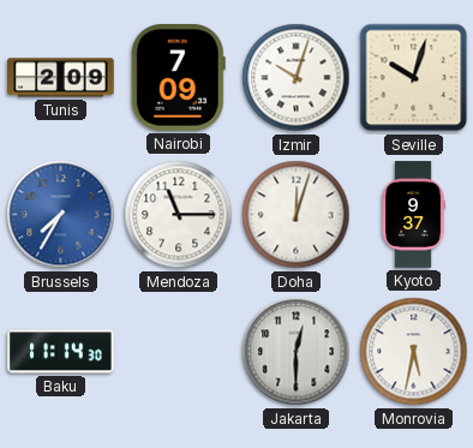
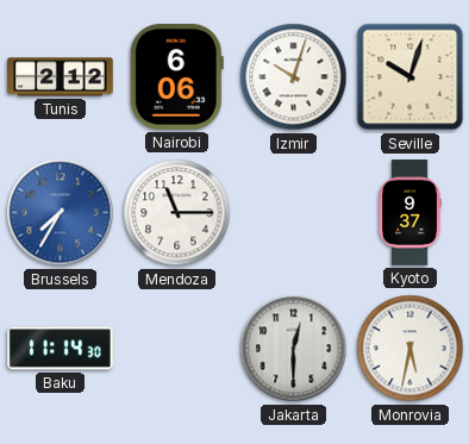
Tunis: 2:09 -> 2:12
Nairobi: 7:09 -> 6:06
Doha: 12:03 -> none
